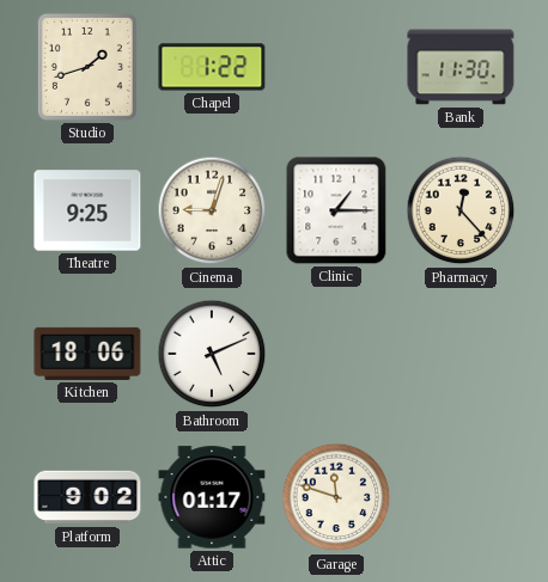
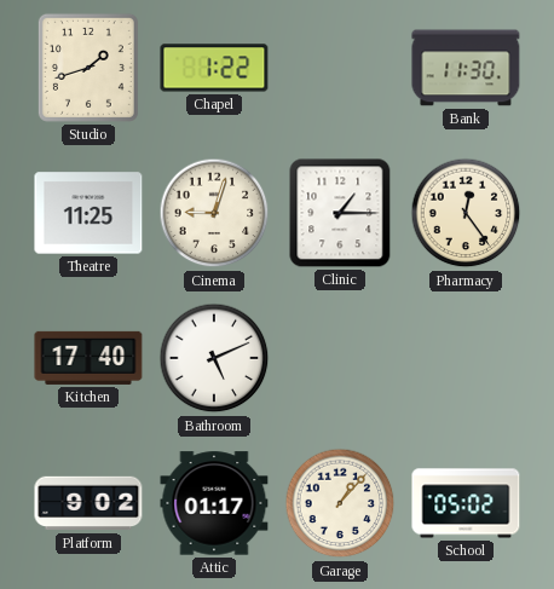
Theatre: 9:25 -> 11:25
Pharmacy: 12:23 -> 12:24
Kitchen: 18:06 -> 17:40
Garage: 11:48 -> 1:07
School: none -> 05:02
